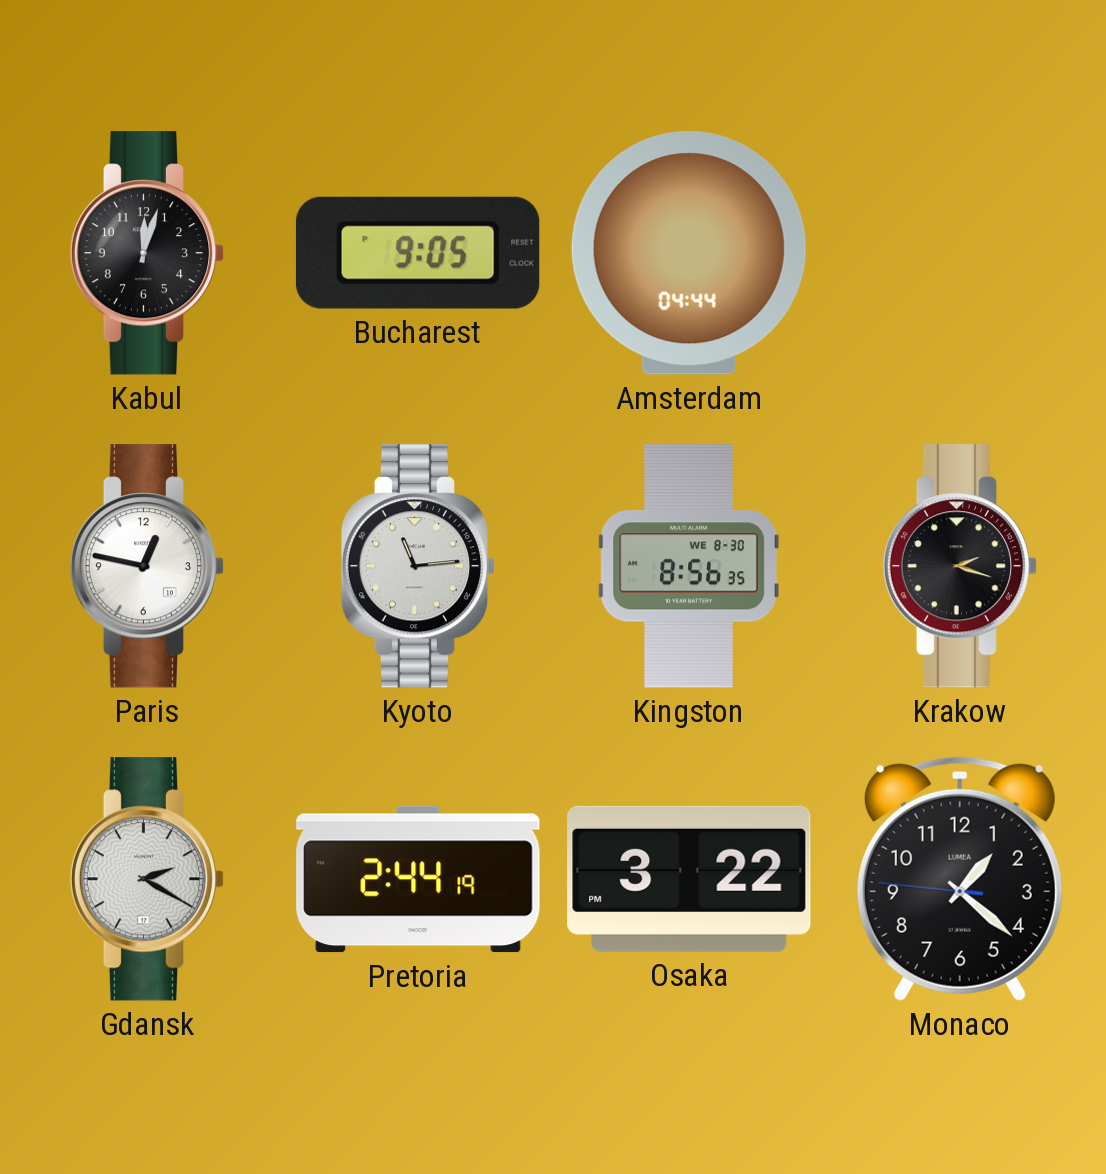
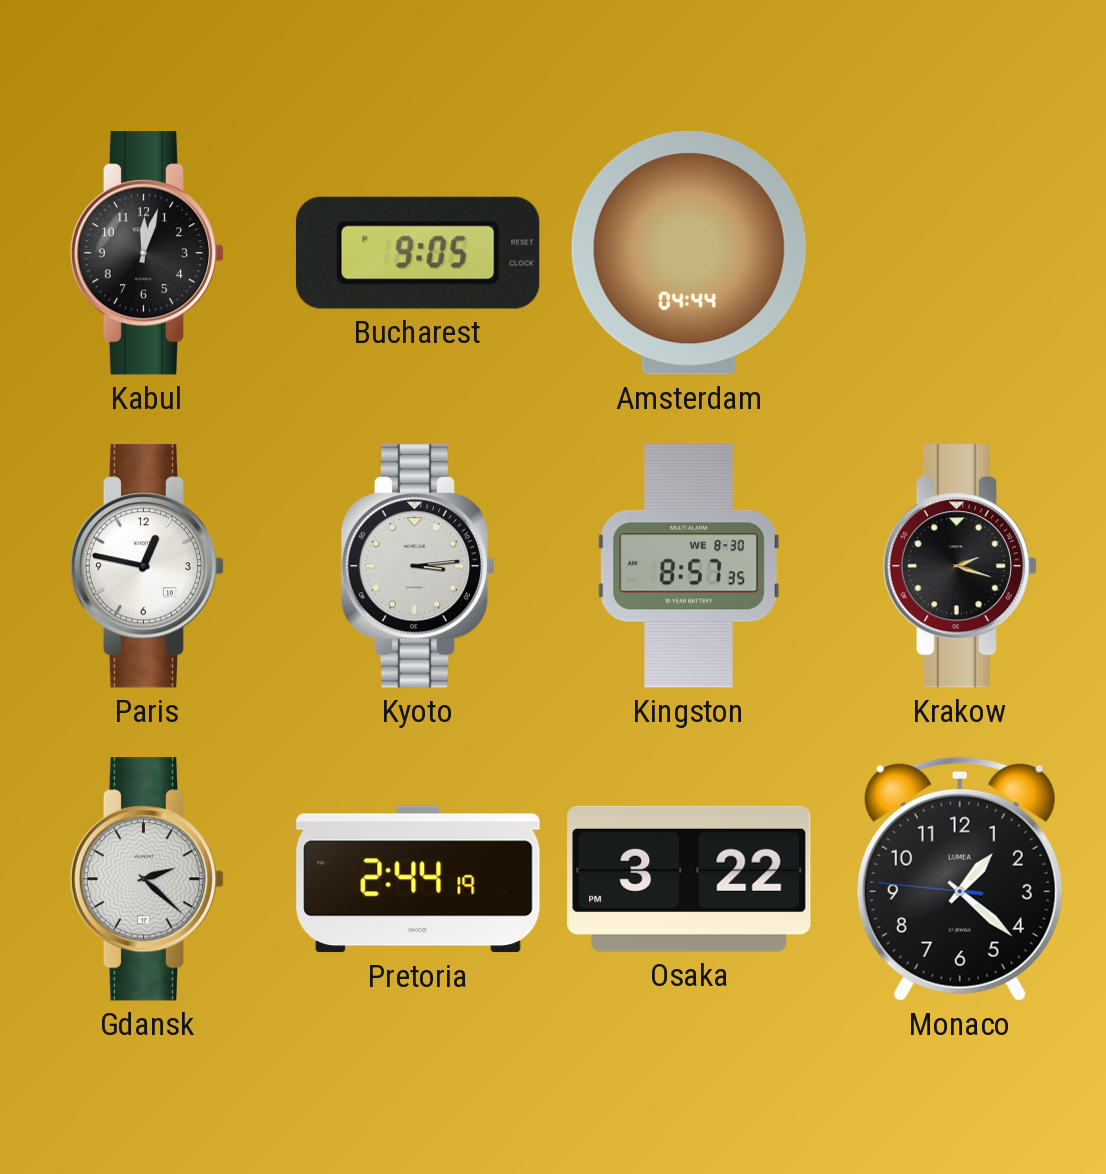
Kyoto: 11:14 -> 3:14
Kingston: 8:56 -> 8:57
Gdansk: 2:20 -> 2:22
